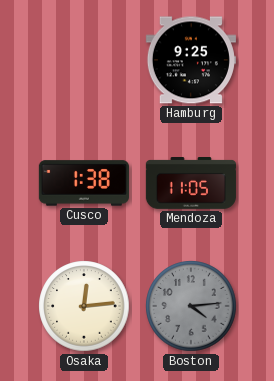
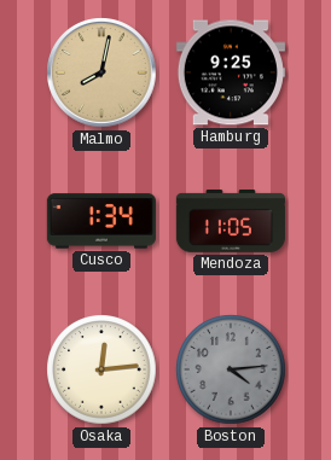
Malmo: none -> 8:02
Cusco: 1:38 -> 1:34
